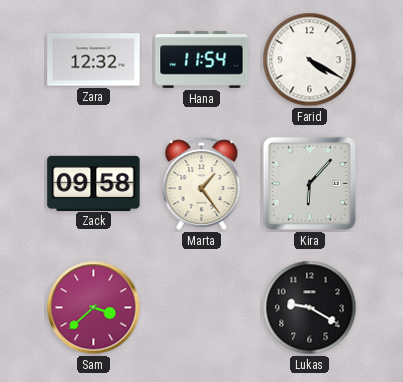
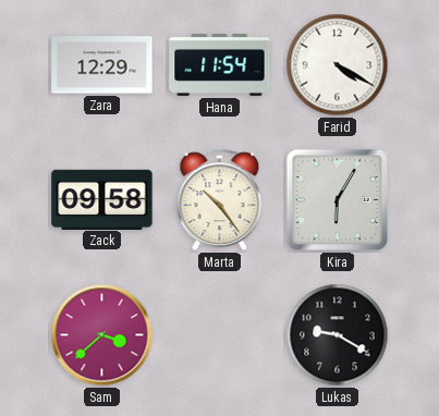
Zara: 12:32 -> 12:29
Marta: 1:24 -> 10:24
Kira: 6:07 -> 6:05
